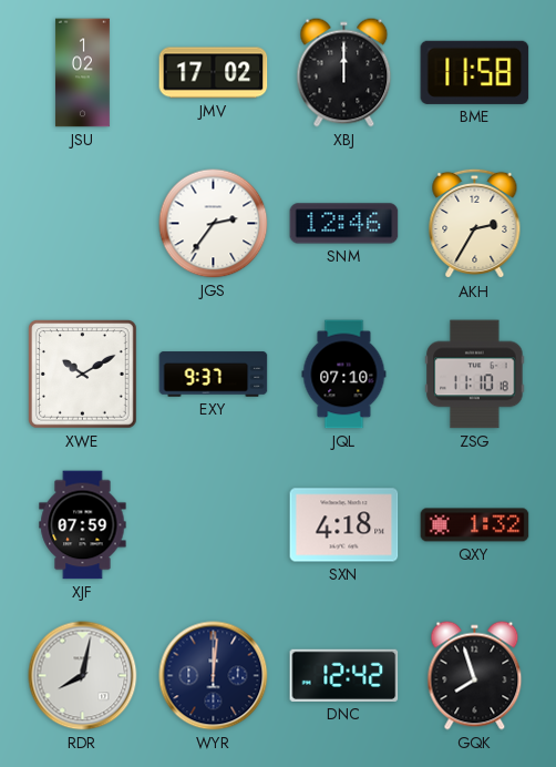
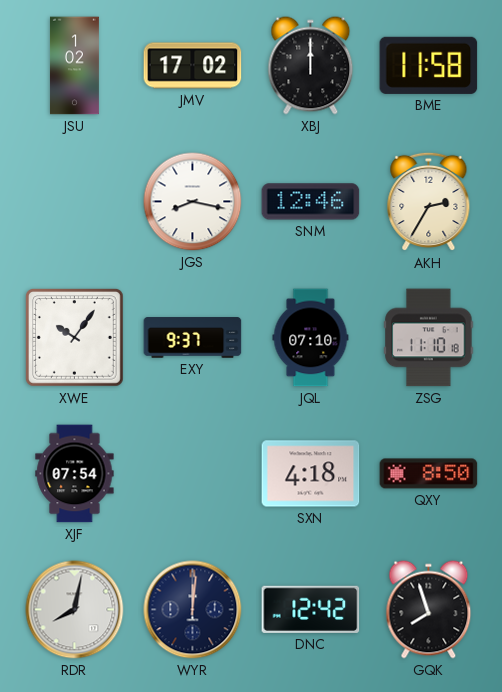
JGS: 2:36 -> 8:17
XWE: 10:10 -> 10:06
XJF: 07:59 -> 07:54
QXY: 1:32 -> 8:50
